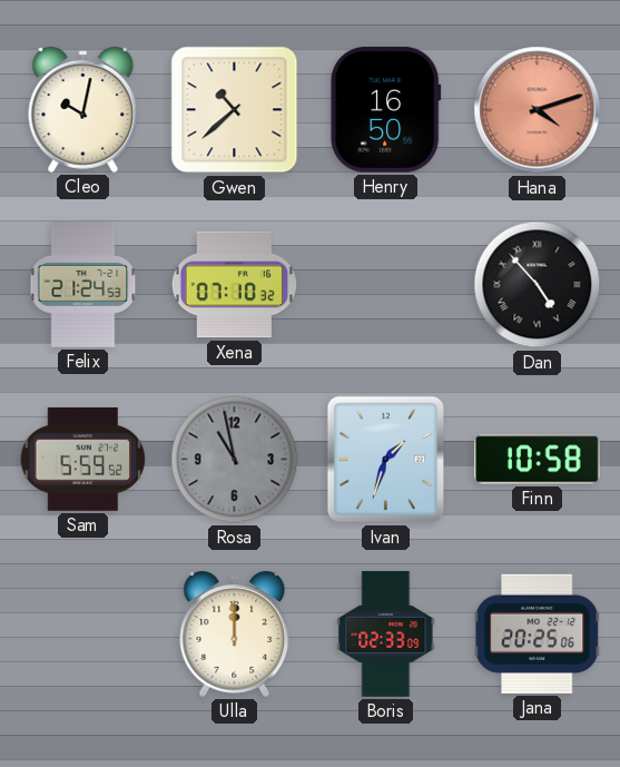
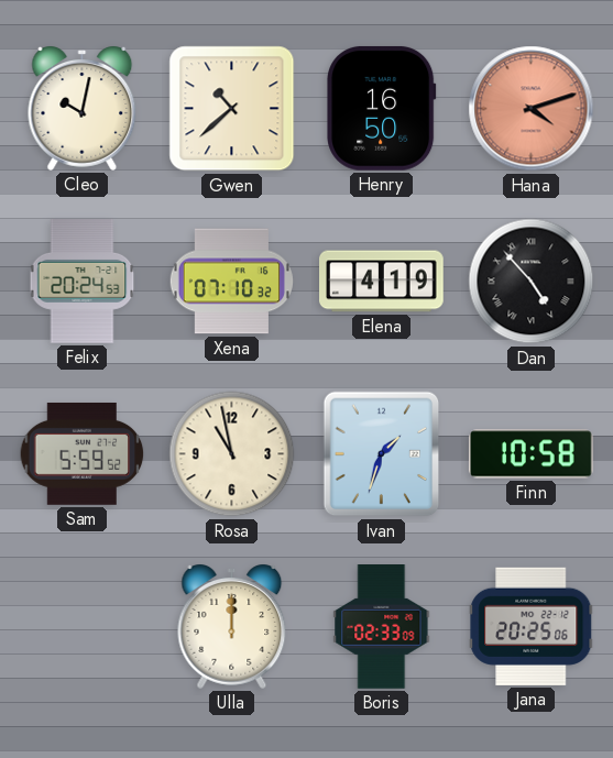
Felix: 21:24 -> 20:24
Elena: none -> 4:19
Rosa dial: grey -> cream
